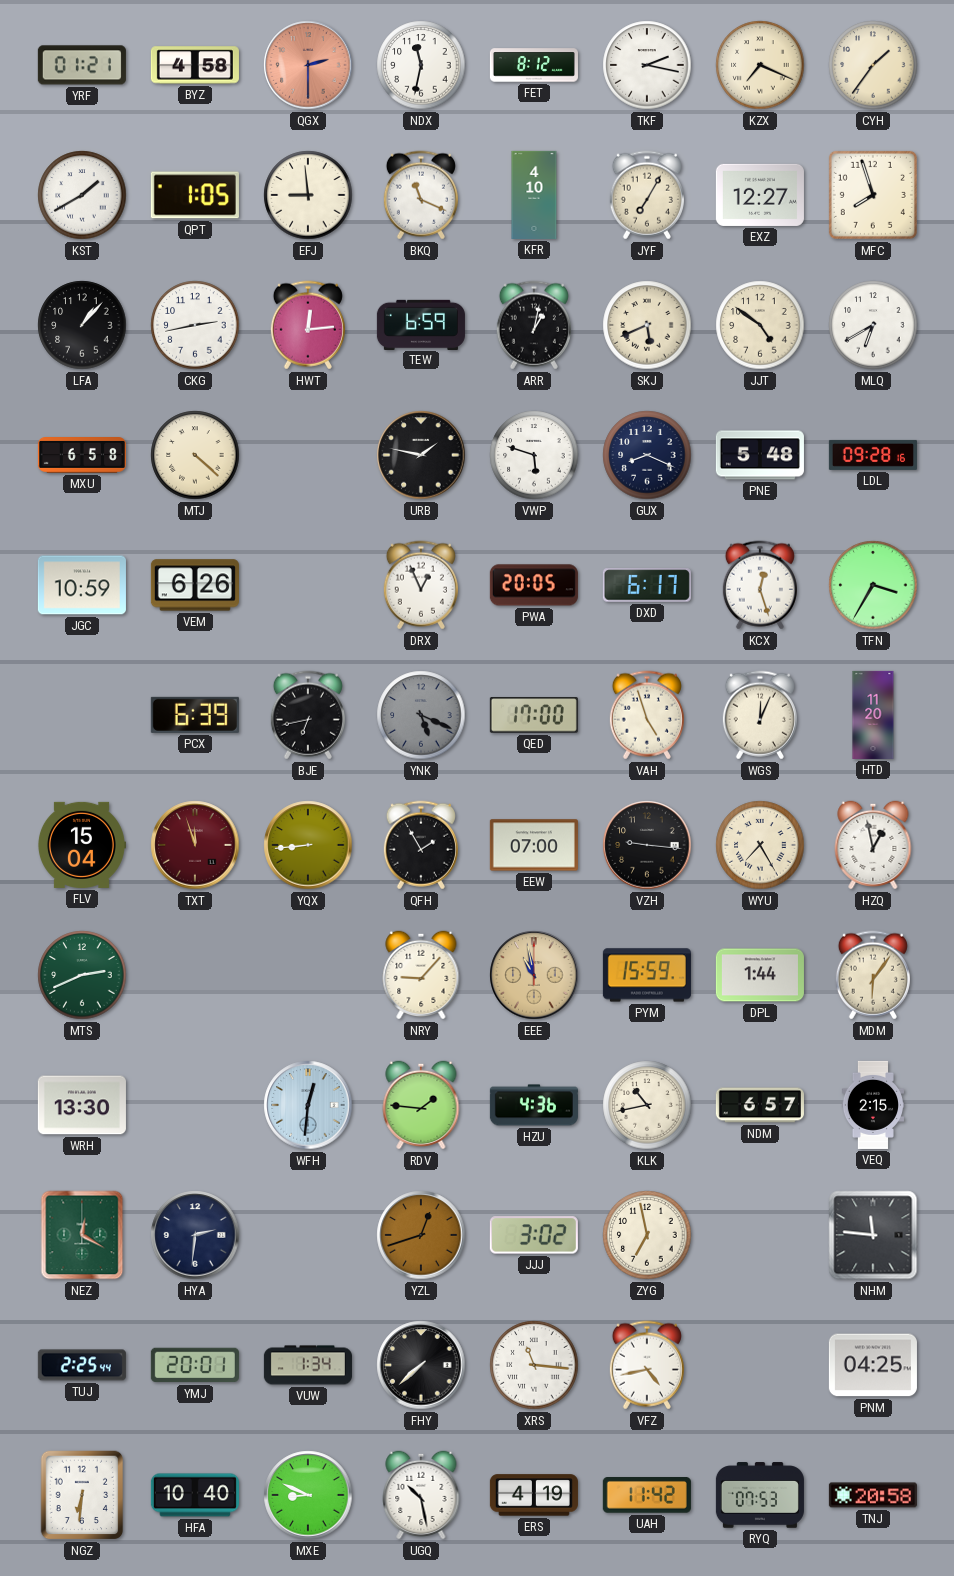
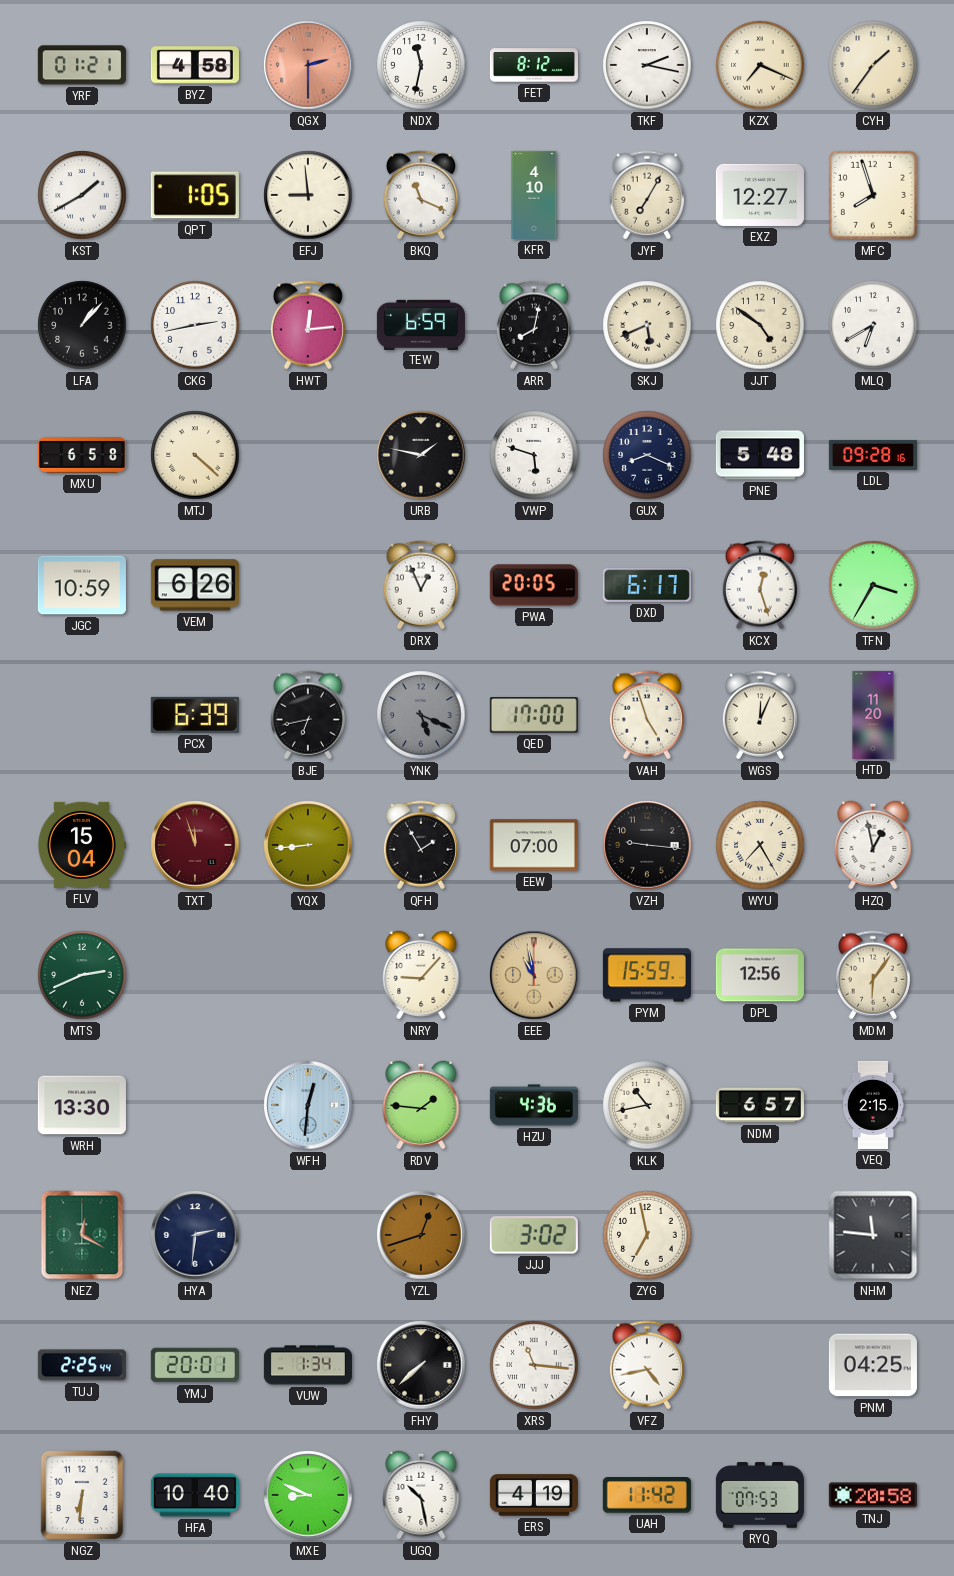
ARR: 1:02 -> 8:02
DPL: 1:44 -> 12:56
